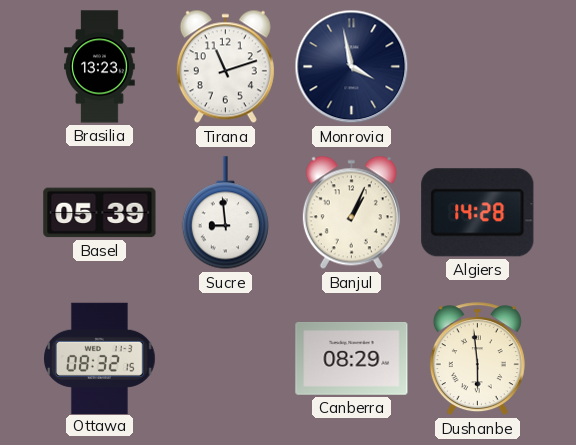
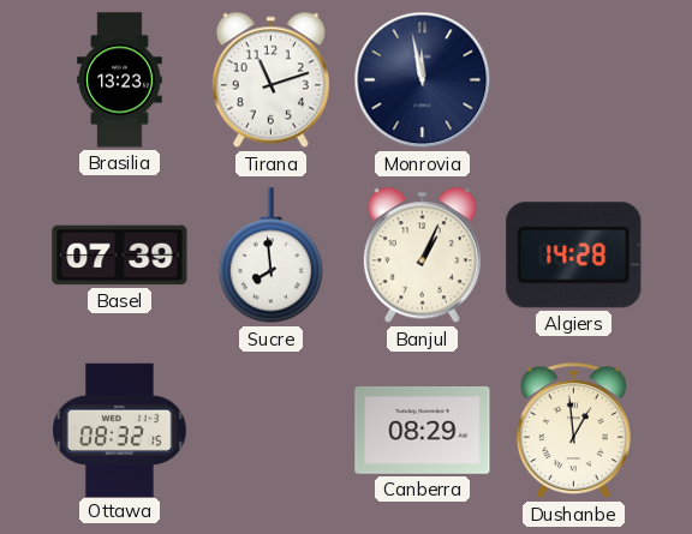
Monrovia: 3:58 -> 11:58
Basel: 05:39 -> 07:39
Sucre: 8:59 -> 7:59
Dushanbe: 5:59 -> 12:59
